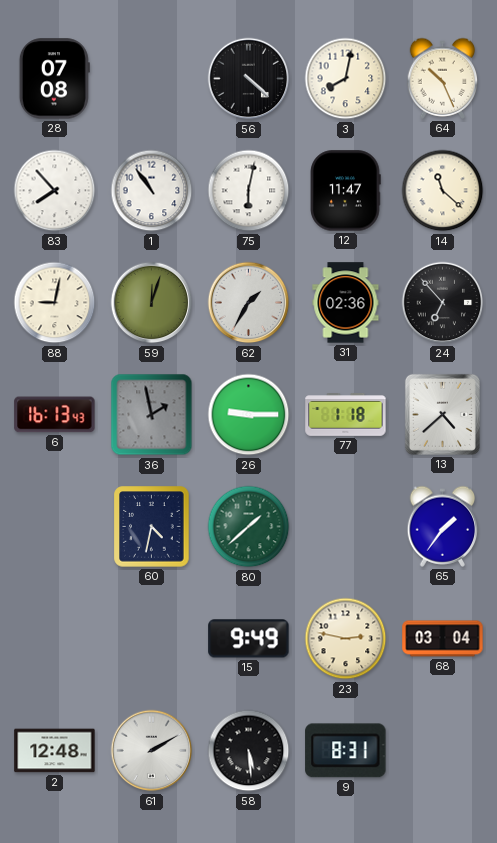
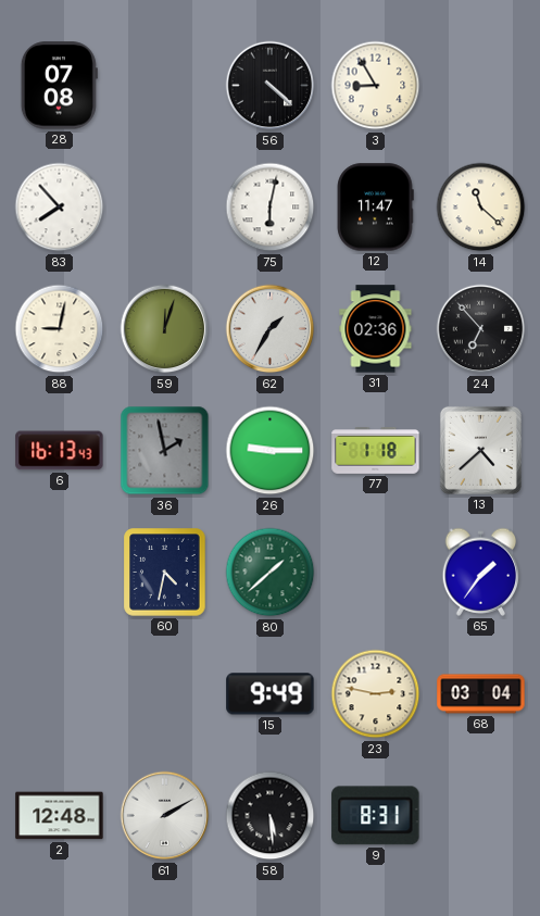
3: 8:02 -> 8:55
64: 10:26 -> none
1: 10:54 -> none
